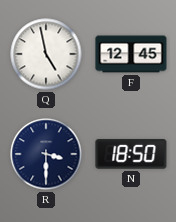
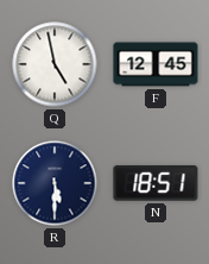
R: 3:30 -> 5:30
N: 18:50 -> 18:51
